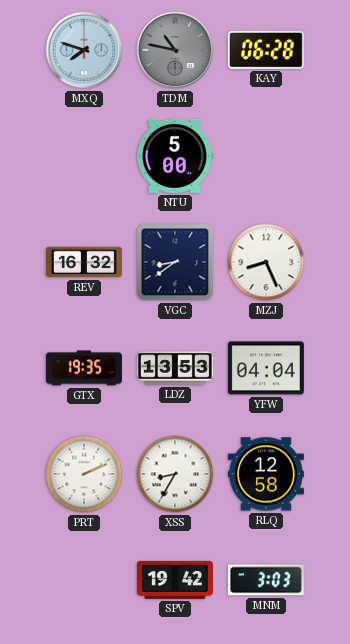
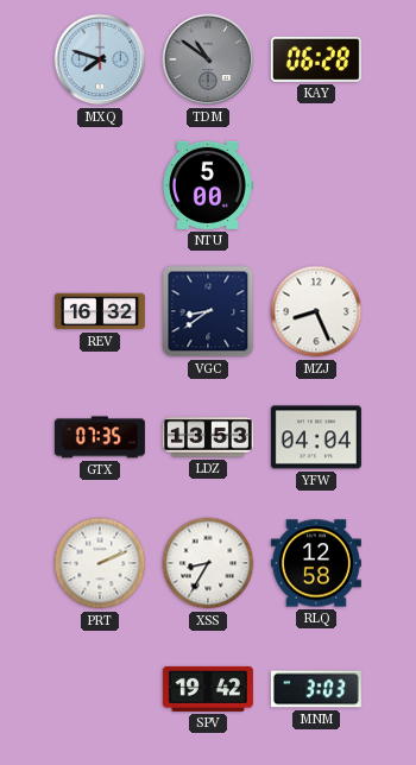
TDM: 10:47 -> 10:51
GTX: 19:35 -> 07:35
